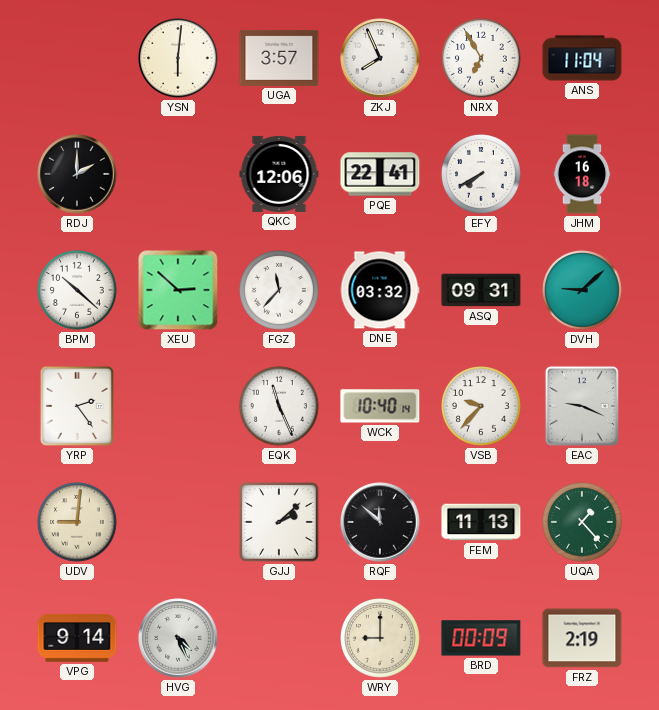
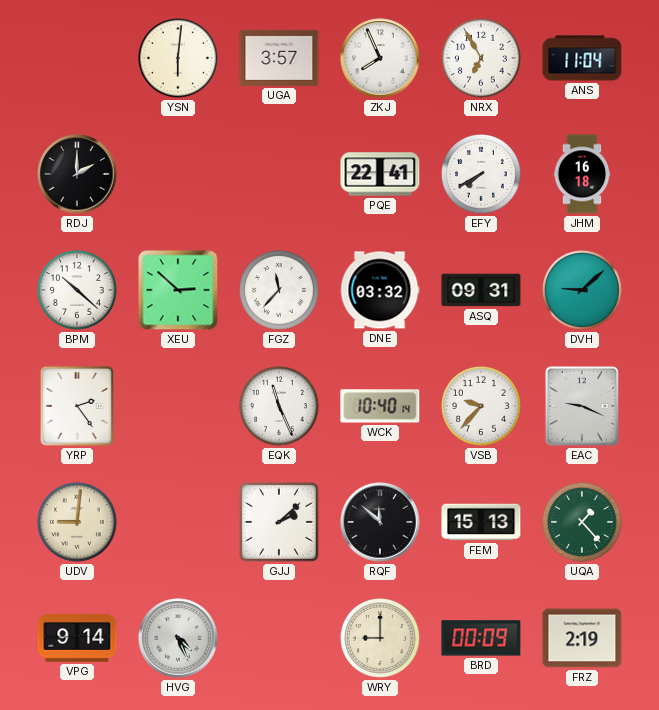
QKC: 12:06 -> none
FEM: 11:13 -> 15:13
